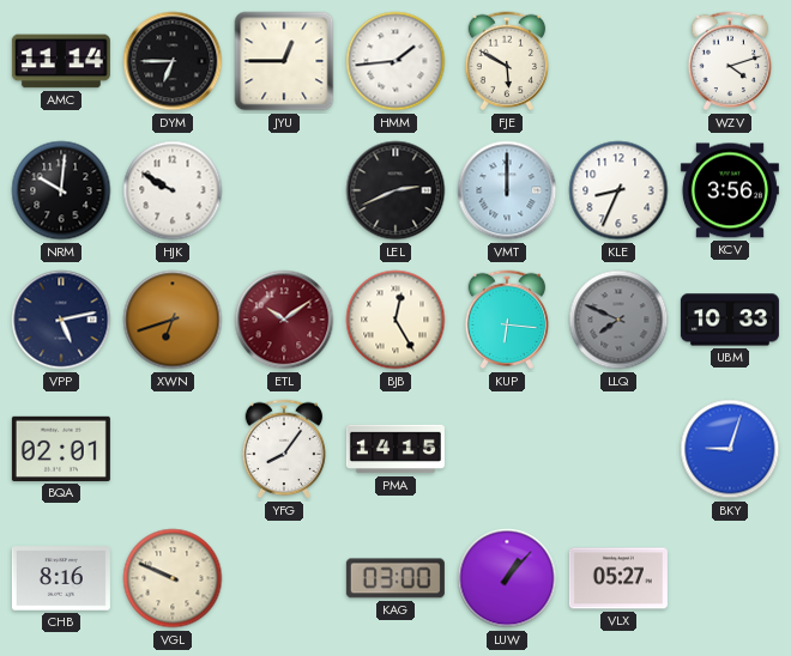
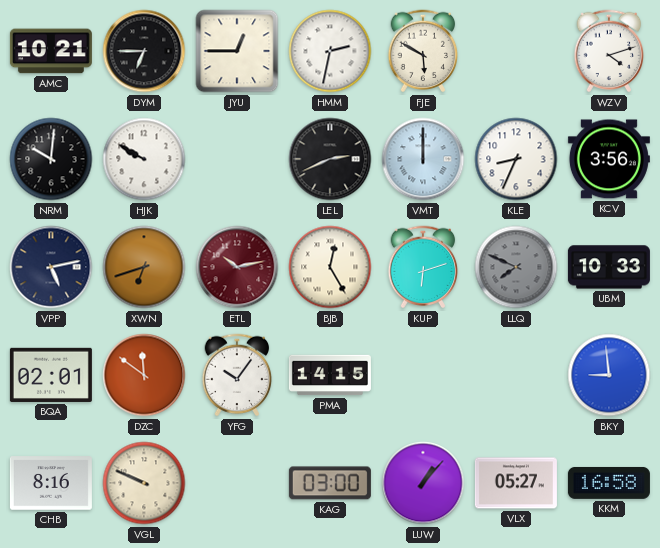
AMC: 11:14 -> 10:21
HMM: 1:44 -> 2:32
ETL: 10:09 -> 10:13
KUP: 6:16 -> 6:12
DZC: none -> 11:51
YFG: 8:06 -> 10:06
BKY: 9:03 -> 8:59
KKM: none -> 16:58
